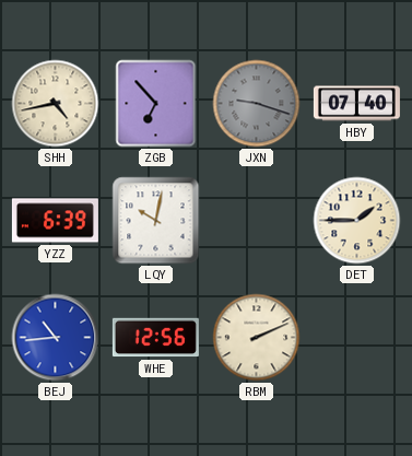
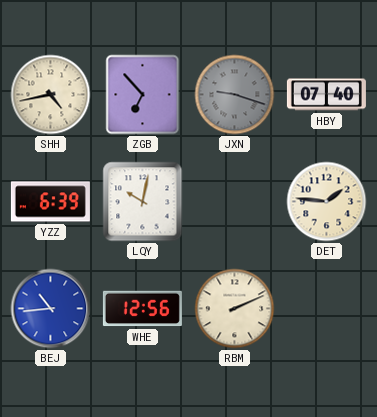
DET: 1:45 -> 1:46
